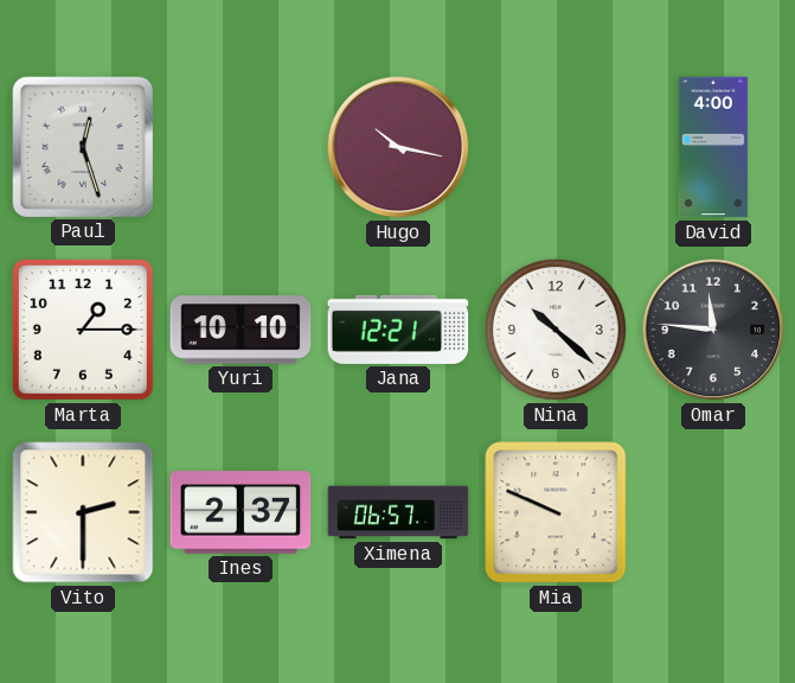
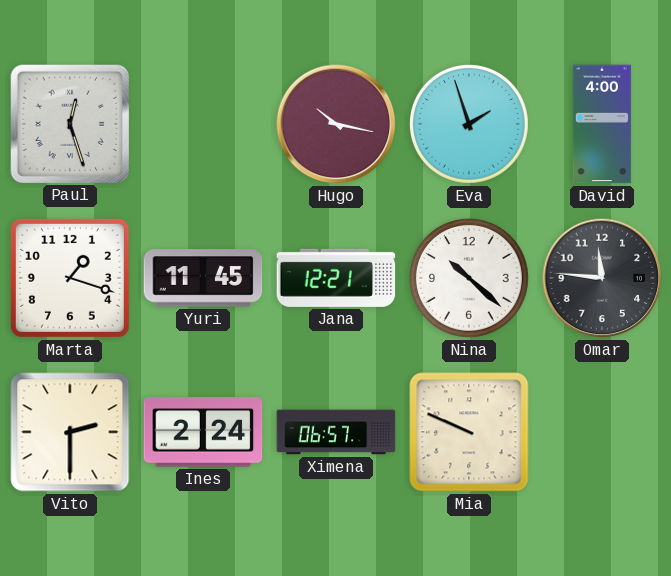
Eva: none -> 1:57
Marta: 1:15 -> 1:18
Yuri: 10:10 -> 11:45
Ines: 2:37 -> 2:24
